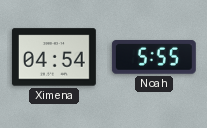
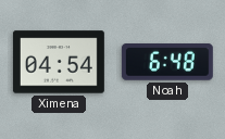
Noah: 5:55 -> 6:48
